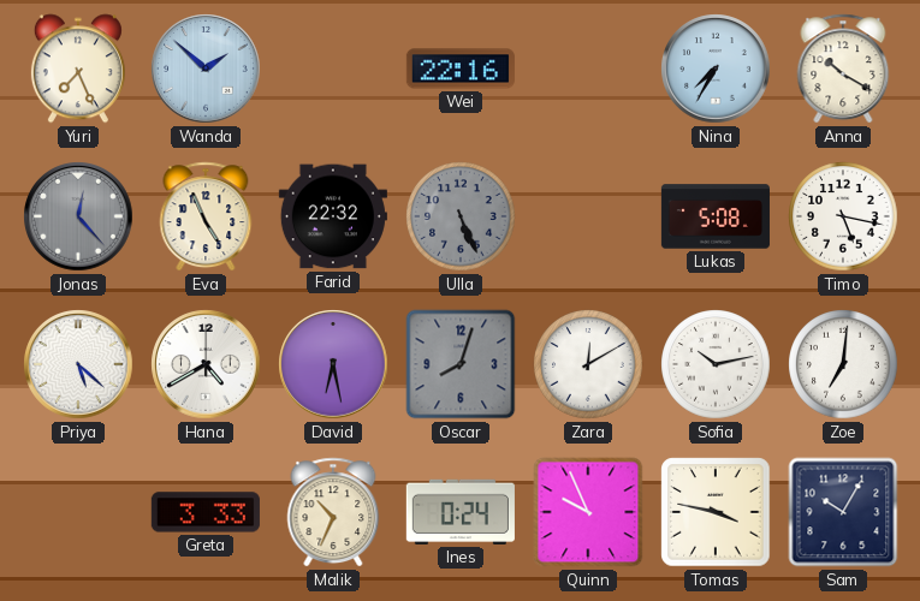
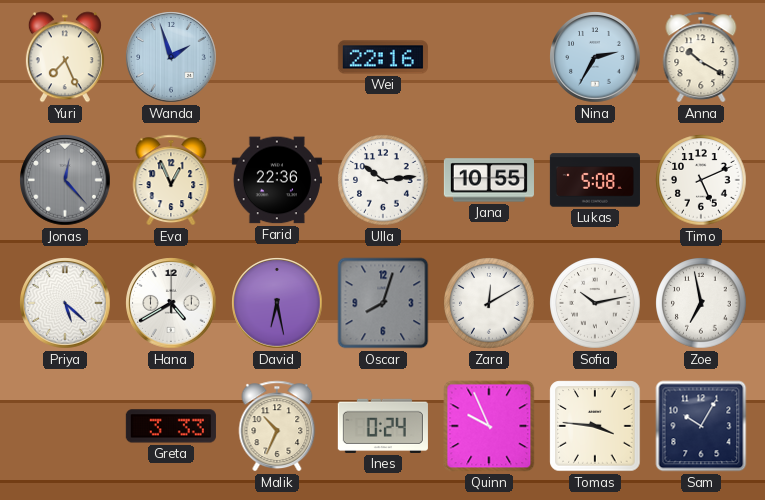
Wanda: 1:52 -> 1:57
Nina: 7:35 -> 2:35
Eva: 4:56 -> 12:56
Farid: 22:32 -> 22:36
Ulla: 5:26 -> 10:14
Ulla dial: grey -> white
Jana: none -> 10:55
Timo: 5:17 -> 5:11
Zoe: 7:01 -> 6:58
Tomas: 3:47 -> 3:46
